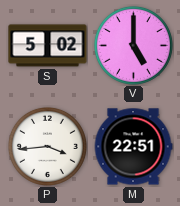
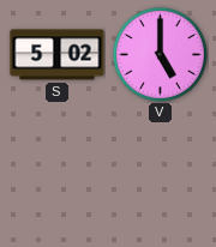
P: 3:44 -> none
M: 22:51 -> none
